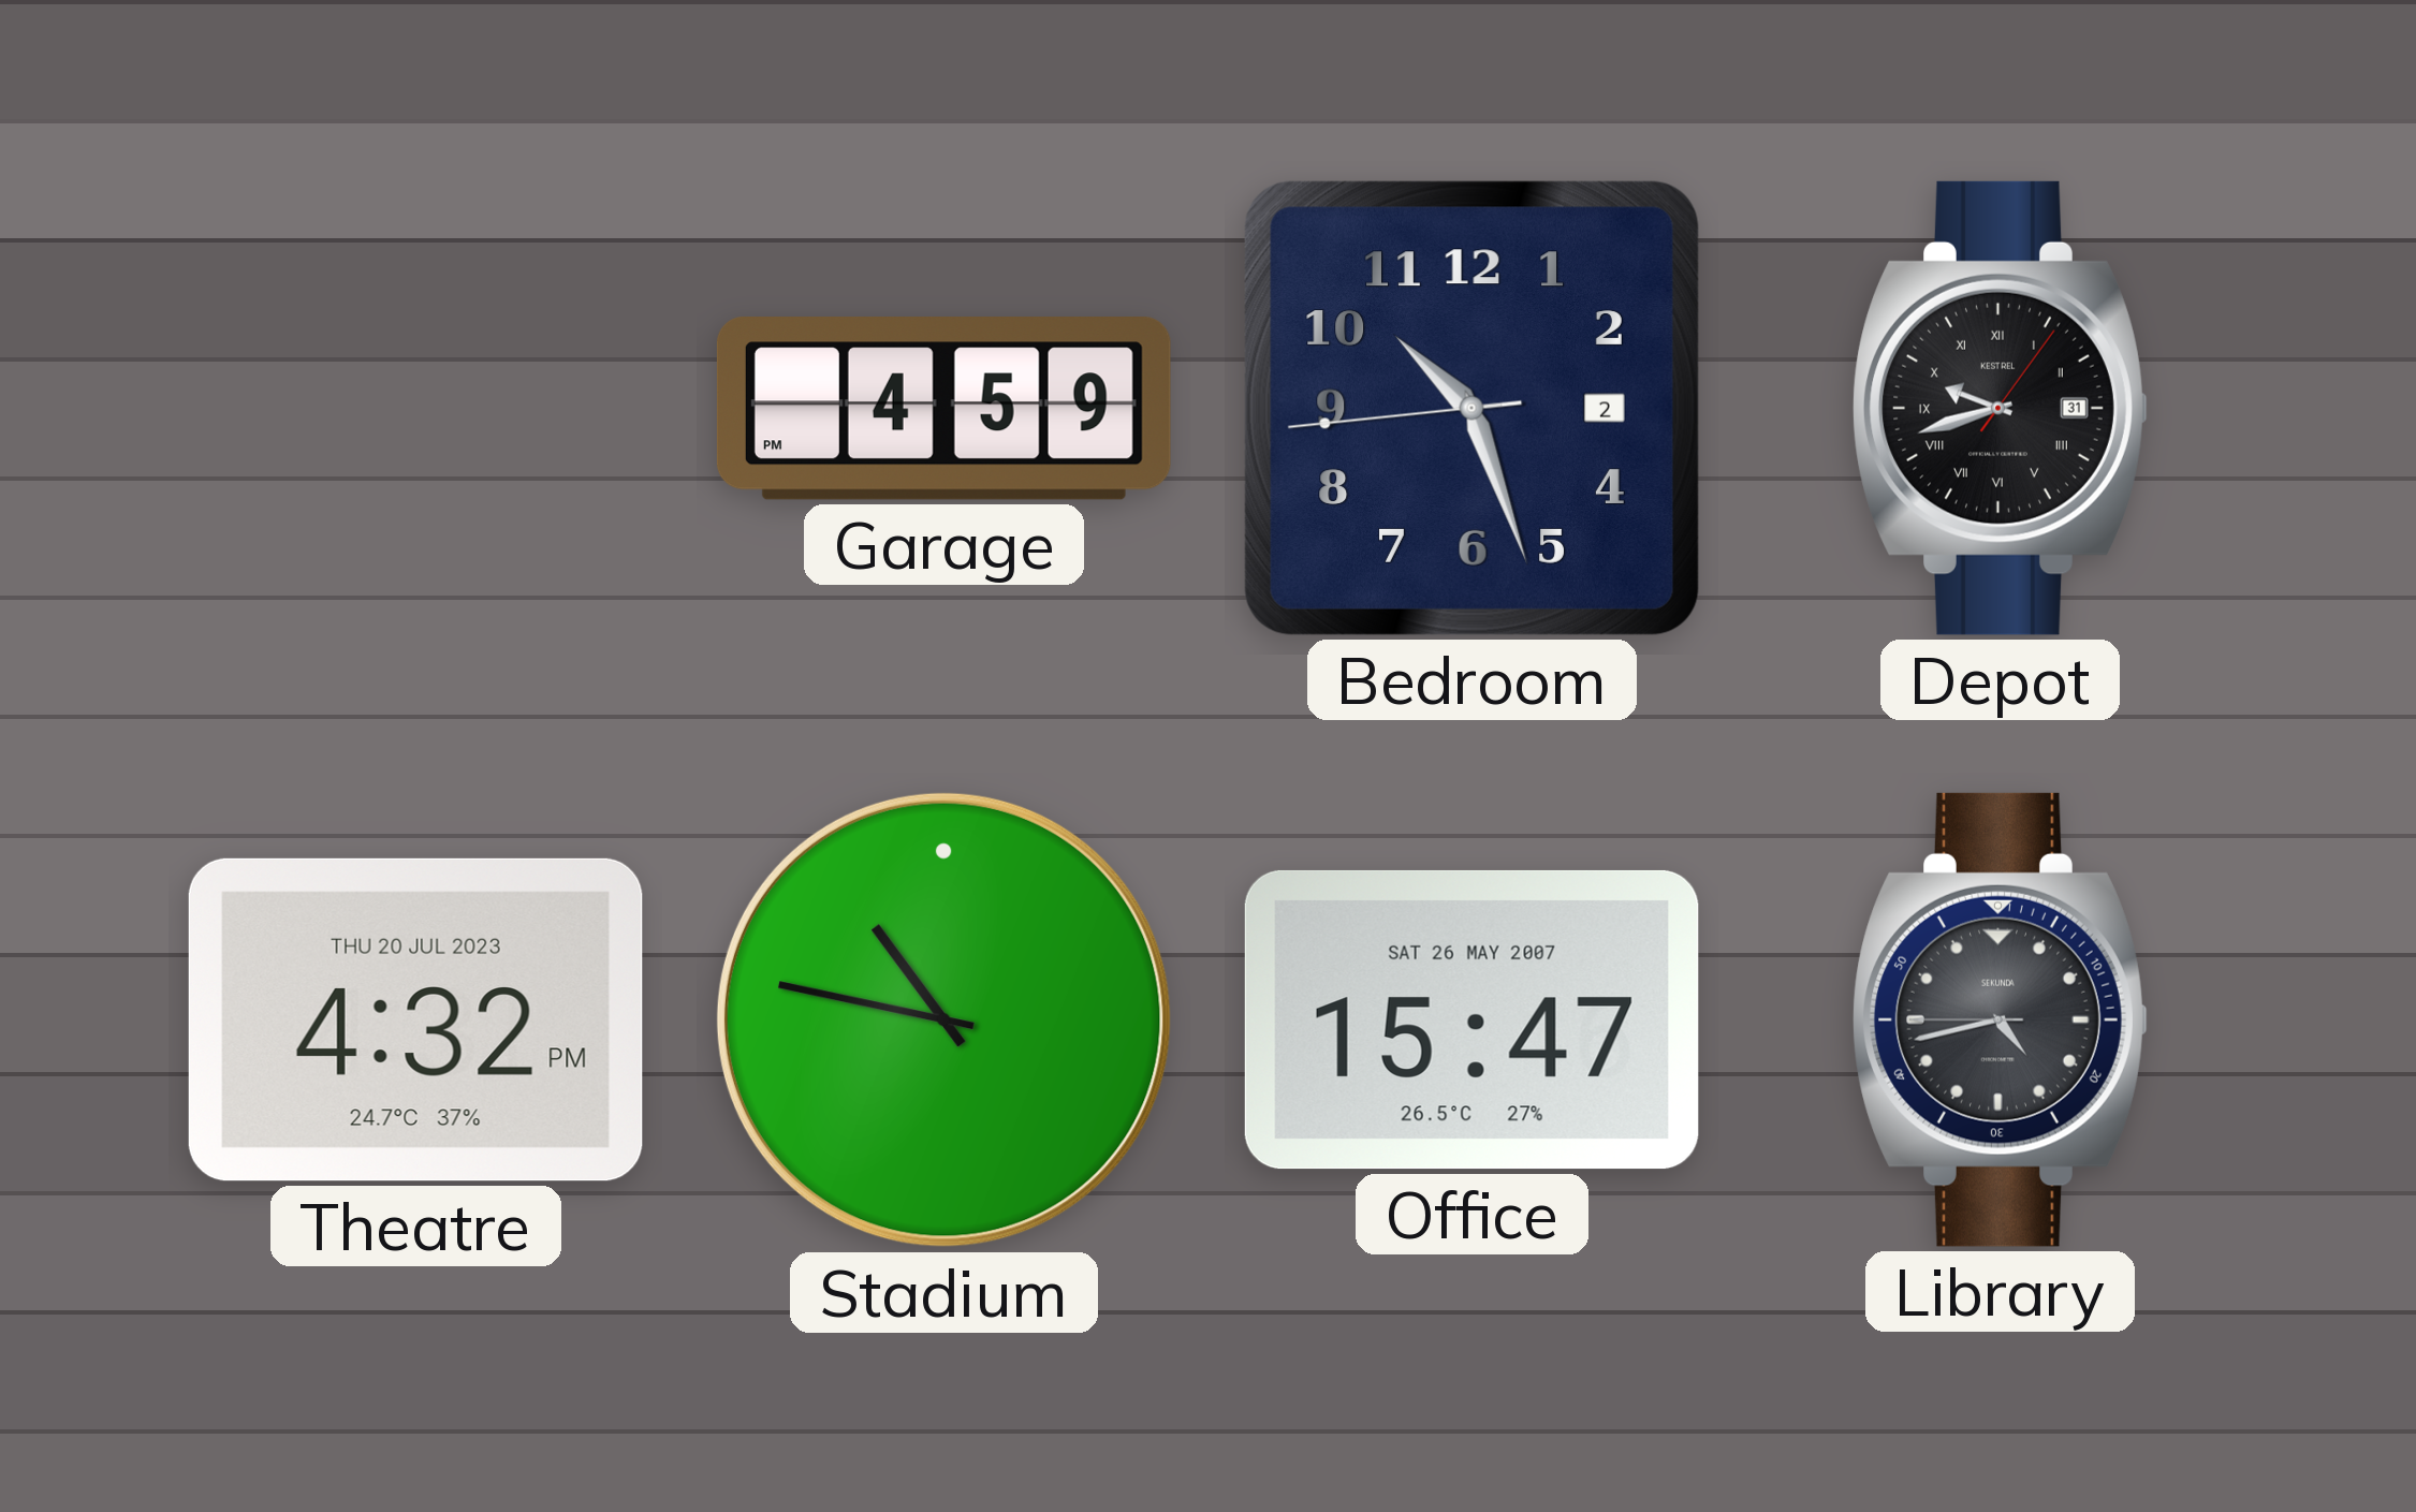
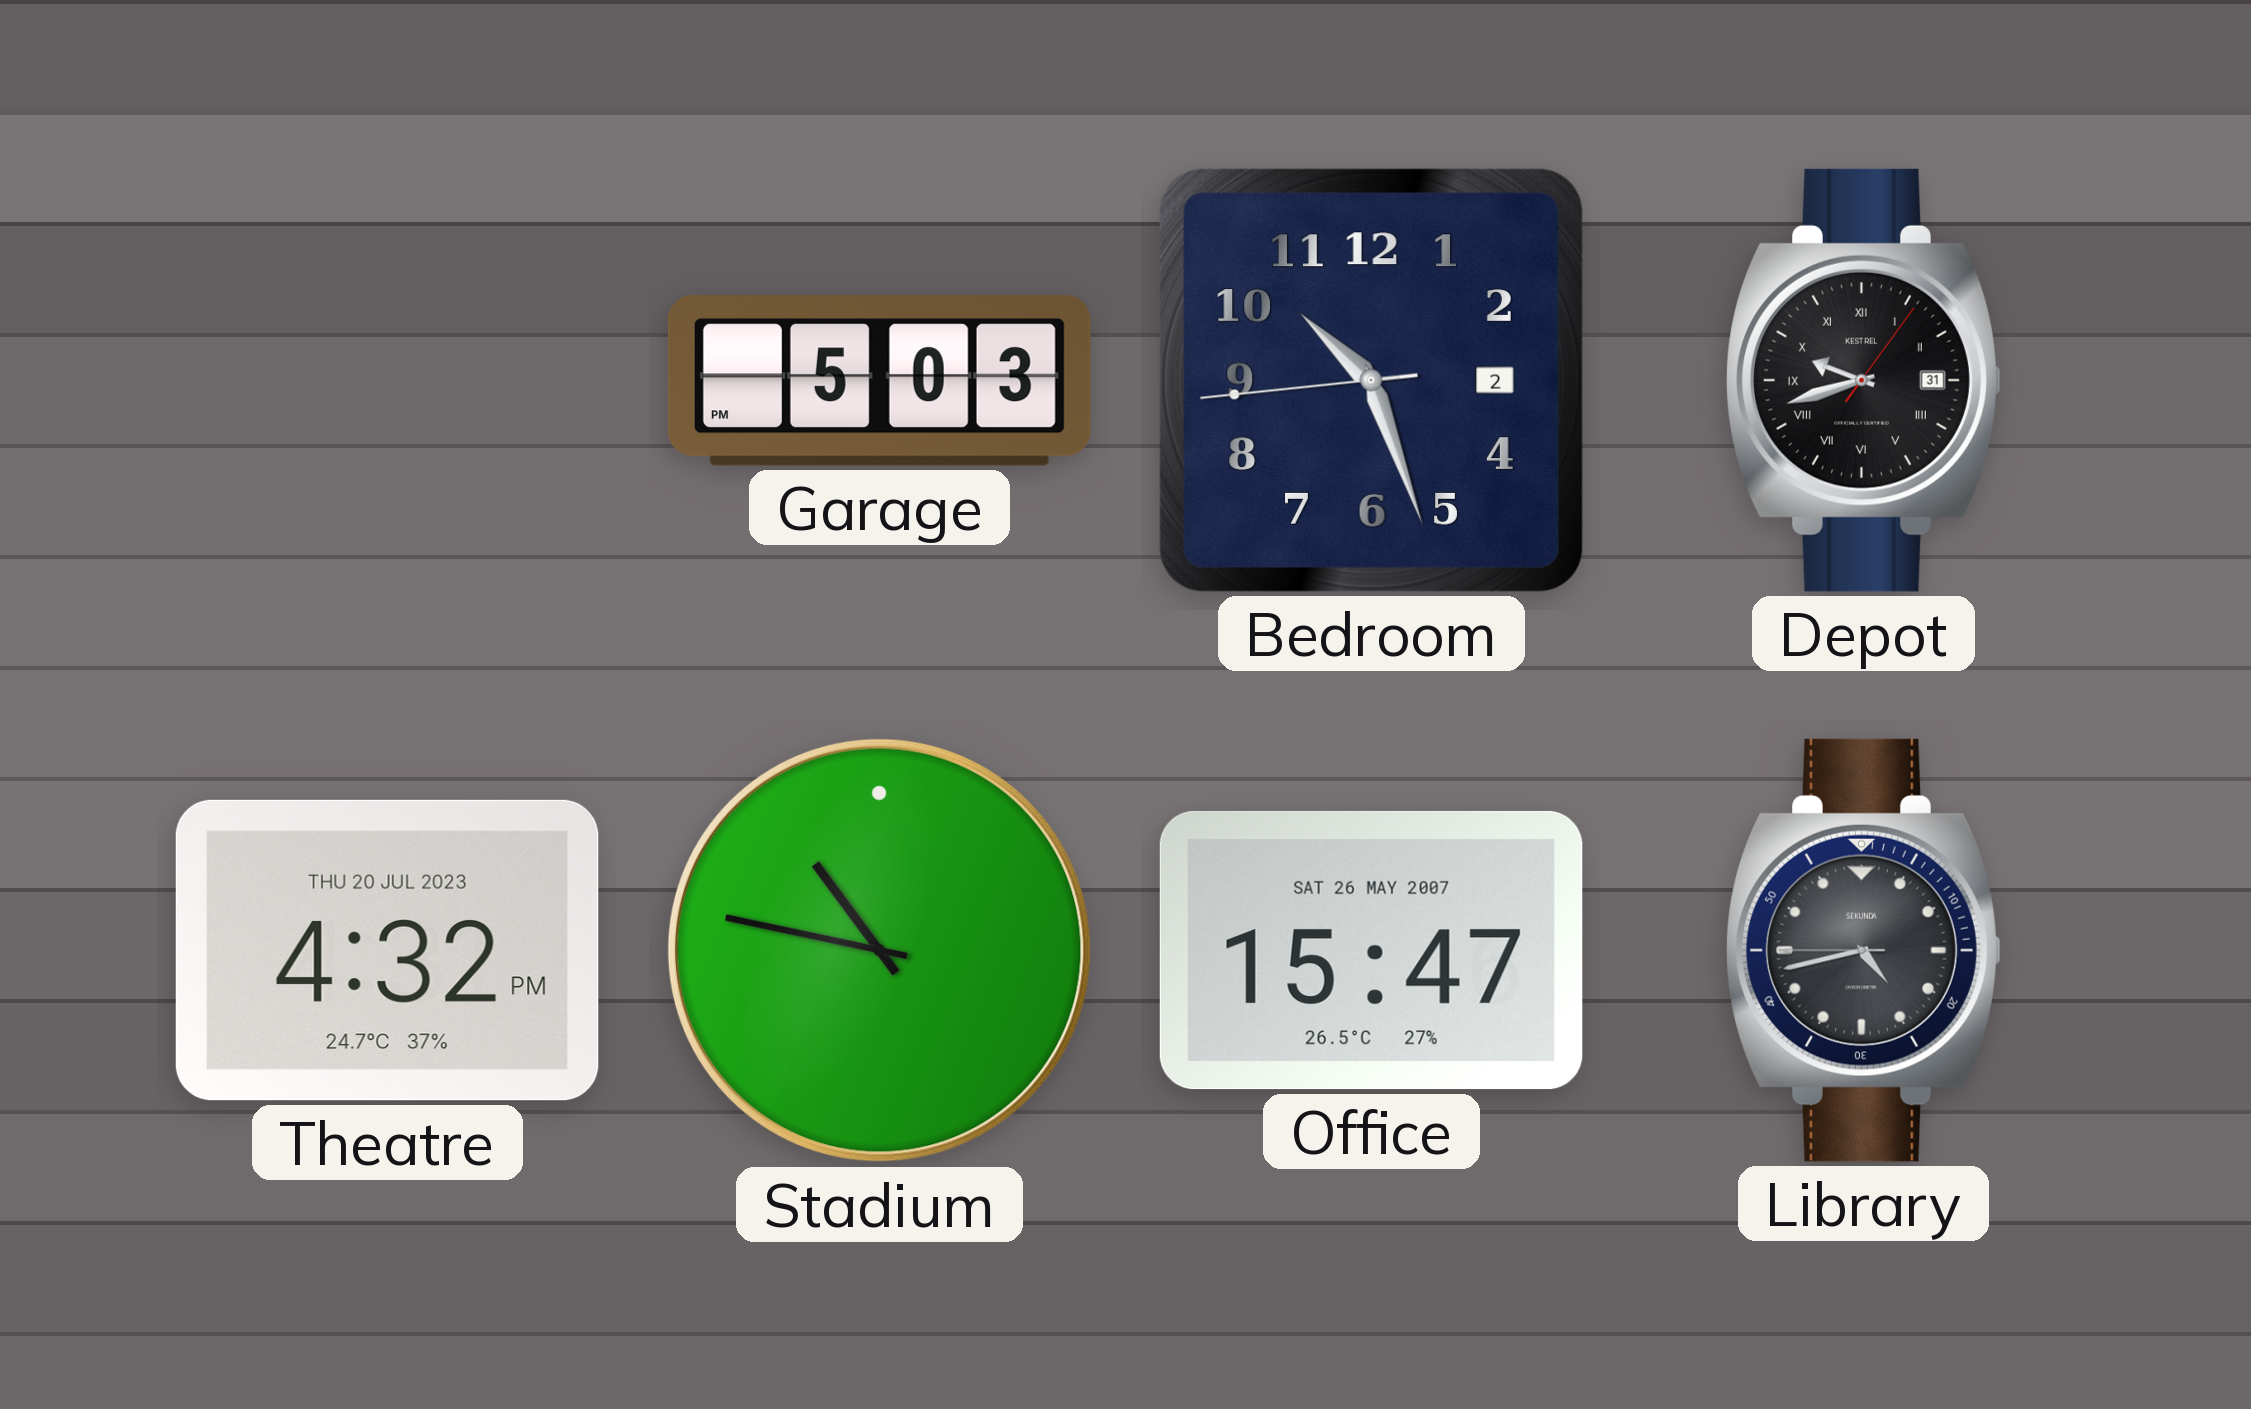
Garage: 4:59 -> 5:03
